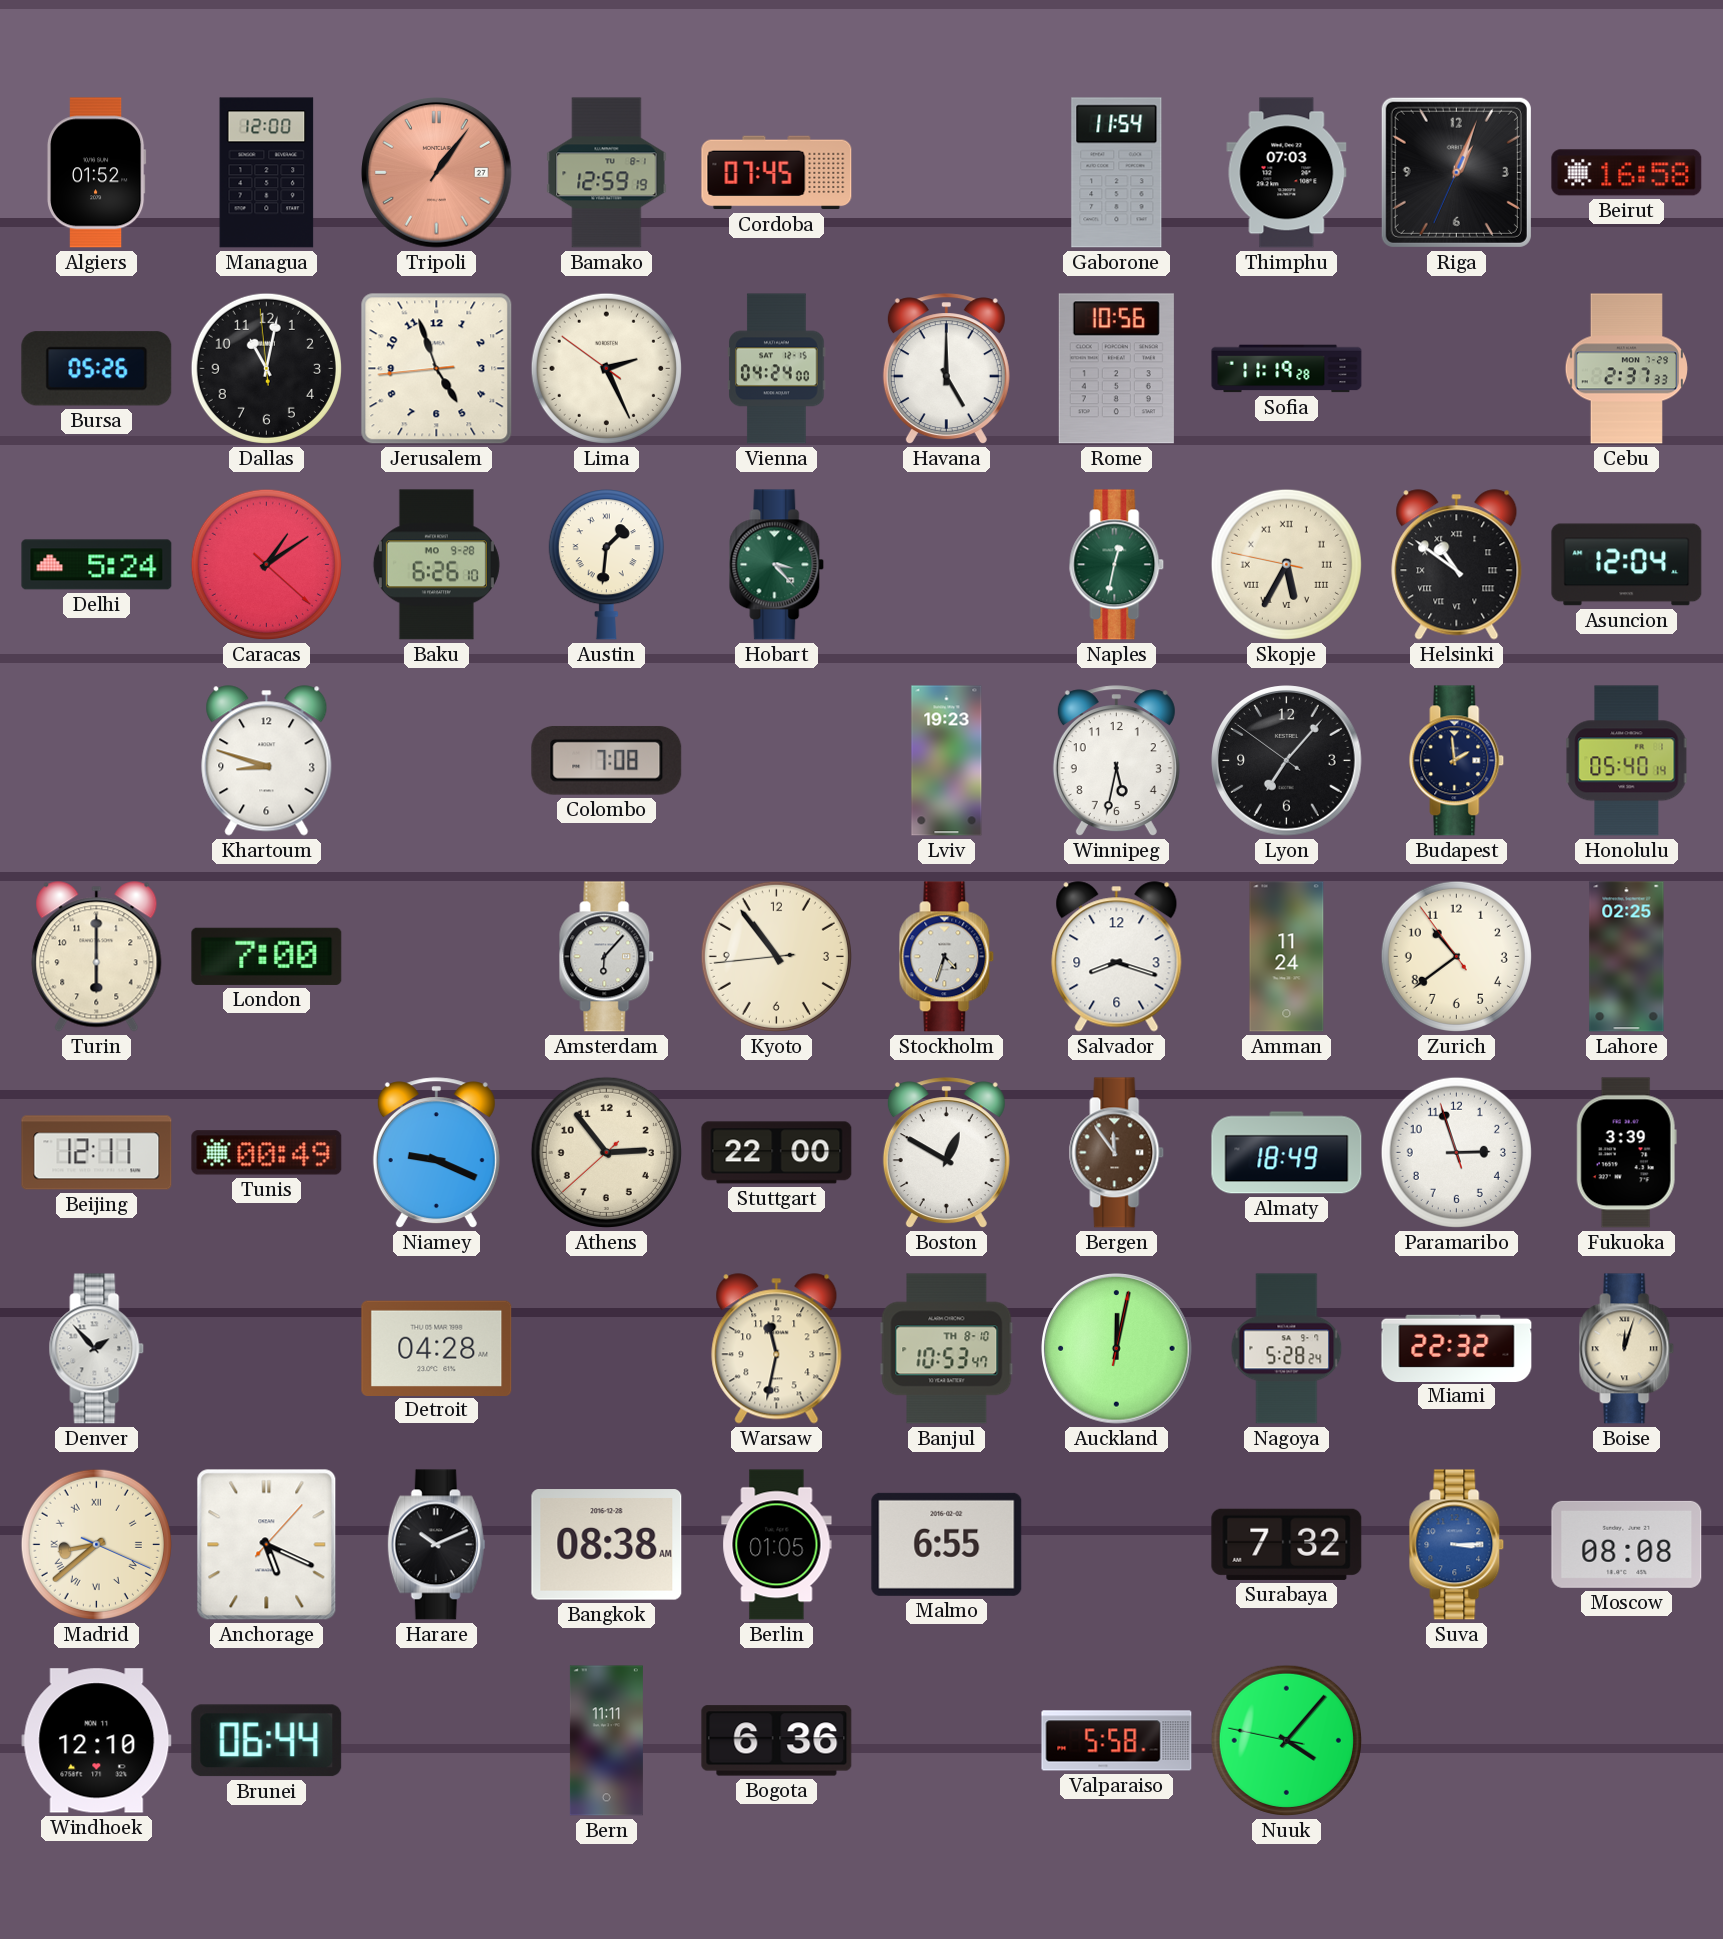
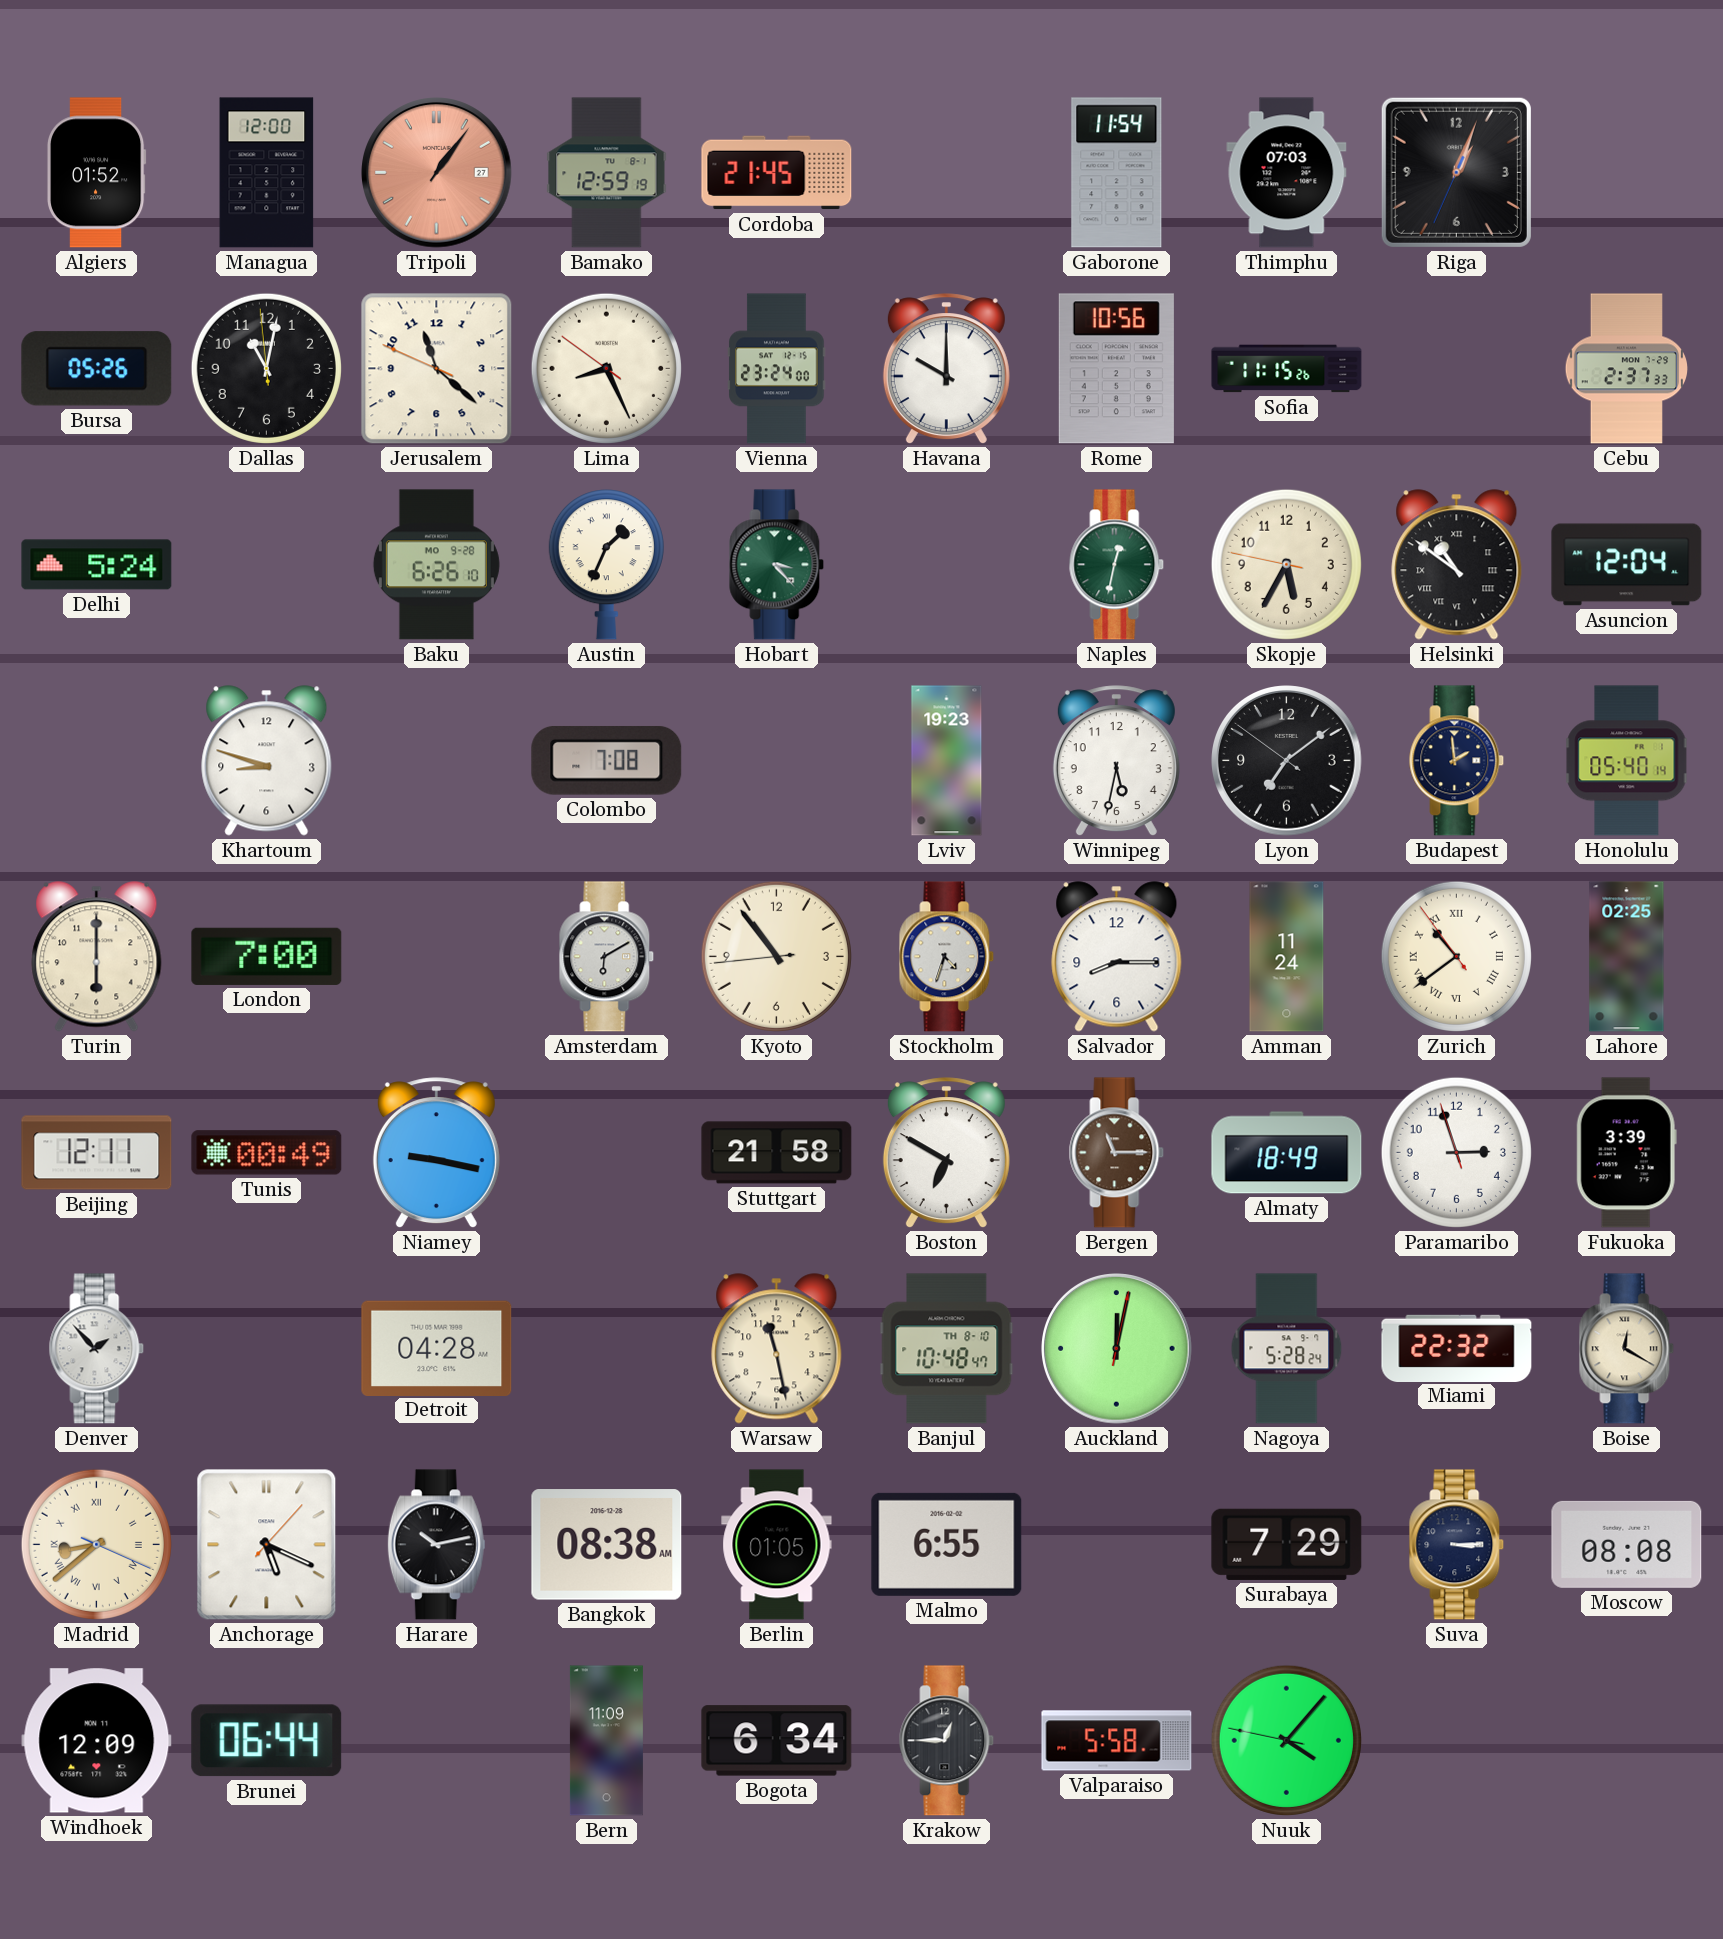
Cordoba: 07:45 -> 21:45
Beirut: 16:58 -> none
Jerusalem: 4:56 -> 11:21
Lima: 2:25 -> 8:25
Vienna: 04:24 -> 23:24
Havana: 5:00 -> 10:00
Sofia: 11:19 -> 11:15
Caracas: 1:09 -> none
Austin: 1:31 -> 1:34
Skopje numerals: Roman -> Arabic
Lyon: 7:06 -> 7:08
Amsterdam: 6:07 -> 6:10
Salvador: 8:18 -> 8:15
Zurich numerals: Arabic -> Roman
Niamey: 9:19 -> 9:17
Athens: 2:53 -> none
Stuttgart: 22:00 -> 21:58
Boston: 12:50 -> 6:50
Bergen: 11:54 -> 11:15
Warsaw: 11:32 -> 11:28
Banjul: 10:53 -> 10:48
Boise: 12:03 -> 12:20
Harare: 10:11 -> 10:13
Surabaya: 7:32 -> 7:29
Suva dial: blue -> navy
Windhoek: 12:10 -> 12:09
Bern: 11:11 -> 11:09
Bogota: 6:36 -> 6:34
Krakow: none -> 12:45
